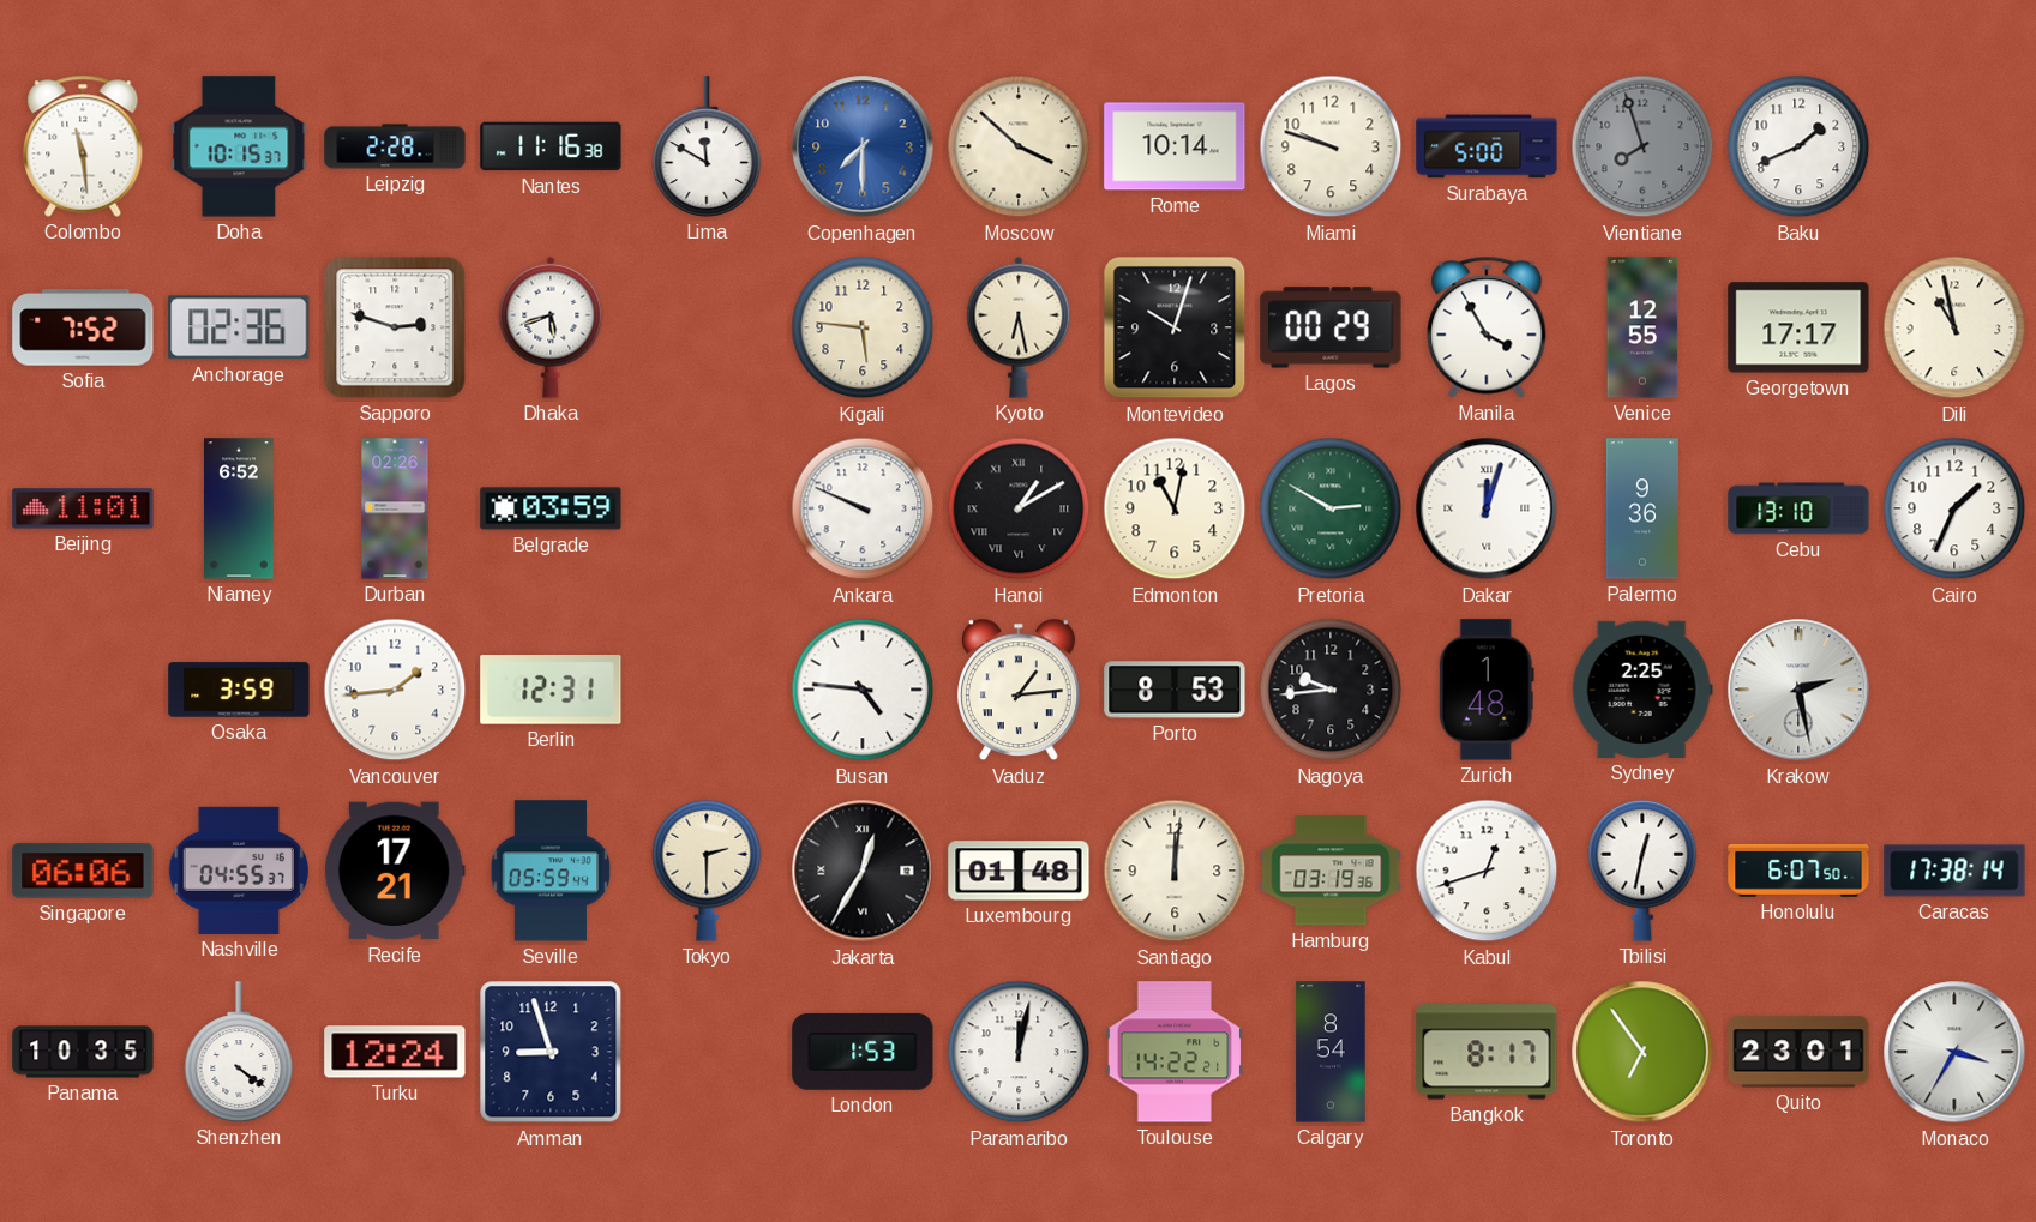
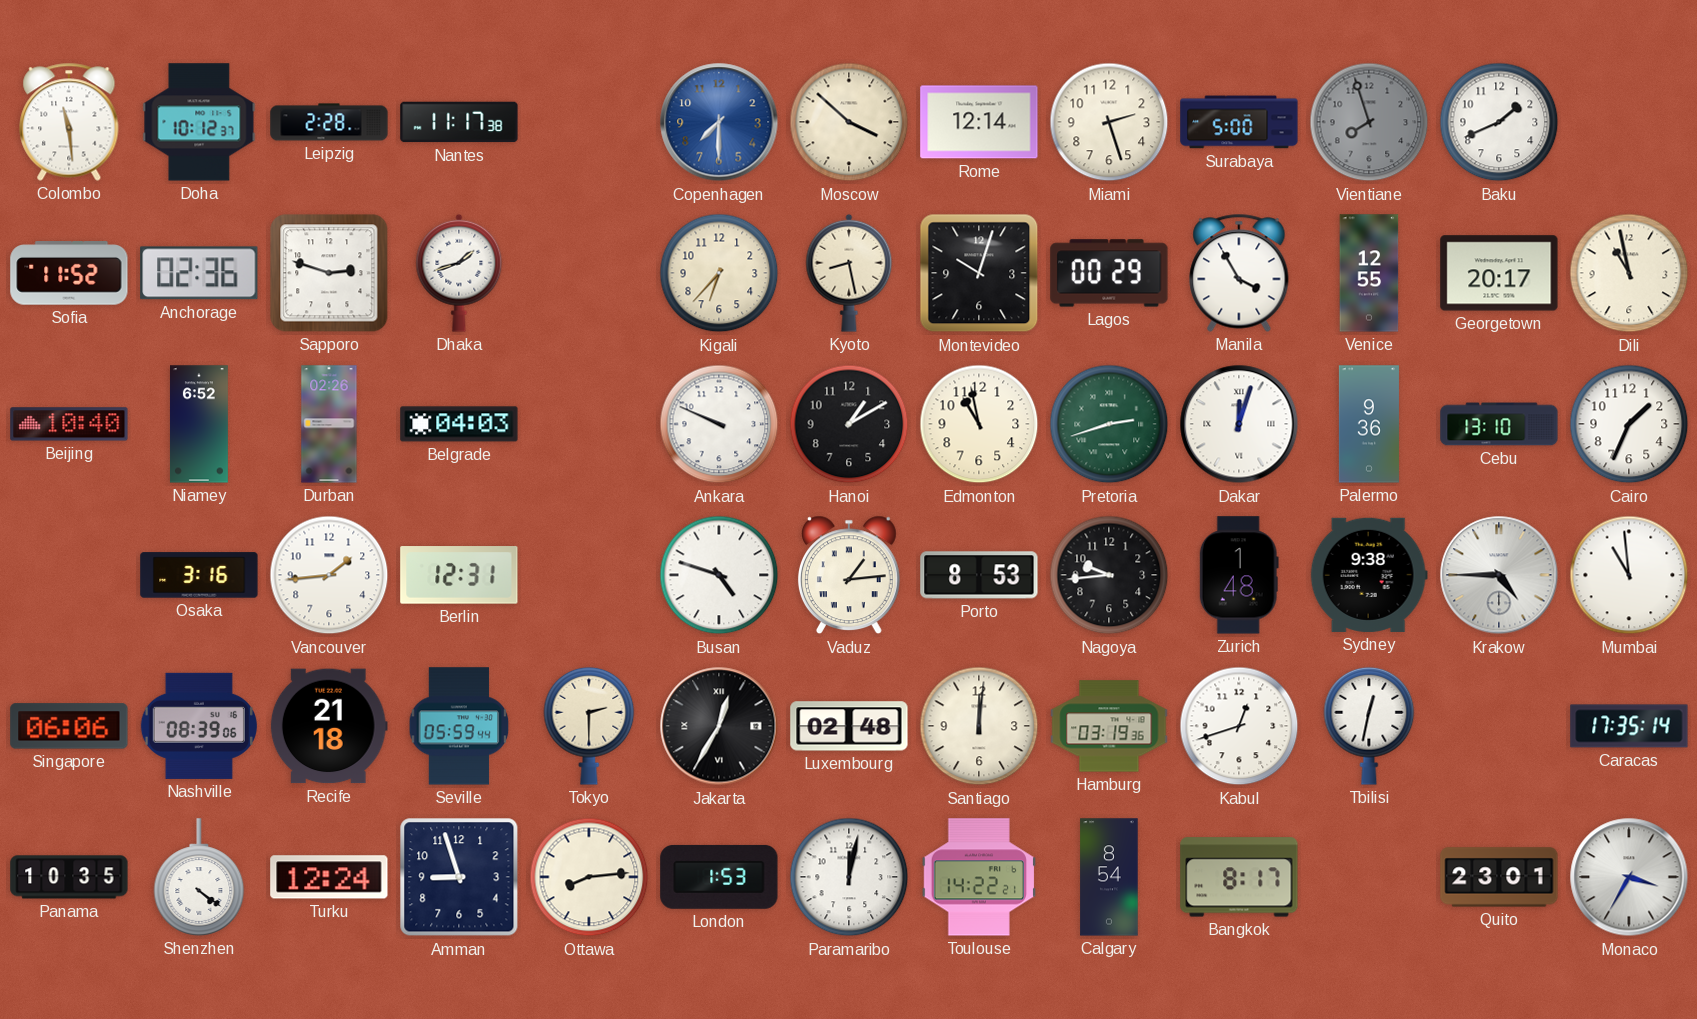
Doha: 10:15 -> 10:12
Nantes: 11:16 -> 11:17
Lima: 11:50 -> none
Rome: 10:14 -> 12:14
Miami: 9:48 -> 2:27
Sofia: 7:52 -> 11:52
Dhaka: 5:42 -> 1:42
Kigali: 5:46 -> 6:37
Kyoto: 6:28 -> 8:28
Georgetown: 17:17 -> 20:17
Beijing: 11:01 -> 10:40
Belgrade: 03:59 -> 04:03
Hanoi numerals: Roman -> Arabic
Edmonton: 11:02 -> 10:58
Pretoria: 2:50 -> 2:42
Osaka: 3:59 -> 3:16
Busan: 4:46 -> 4:48
Sydney: 2:25 -> 9:38
Krakow: 2:28 -> 4:45
Mumbai: none -> 10:59
Nashville: 04:55 -> 08:39
Recife: 17:21 -> 21:18
Luxembourg: 01:48 -> 02:48
Honolulu: 6:07 -> none
Caracas: 17:38 -> 17:35
Ottawa: none -> 8:14
Toronto: 6:54 -> none
